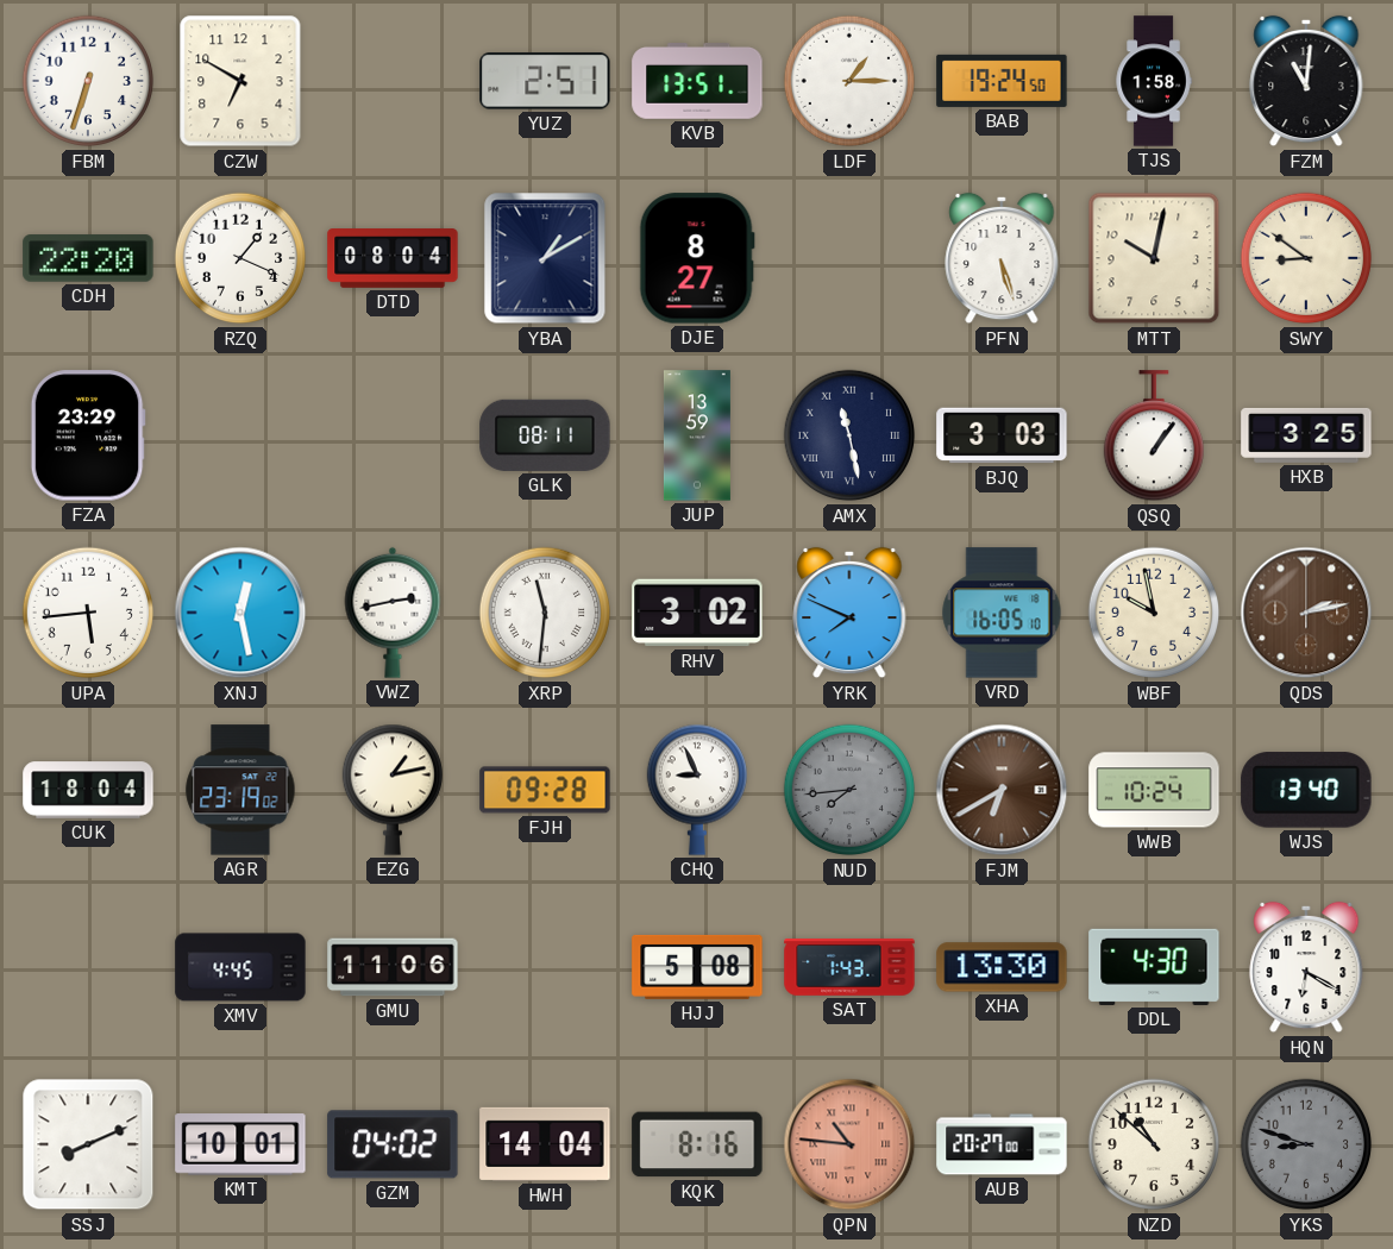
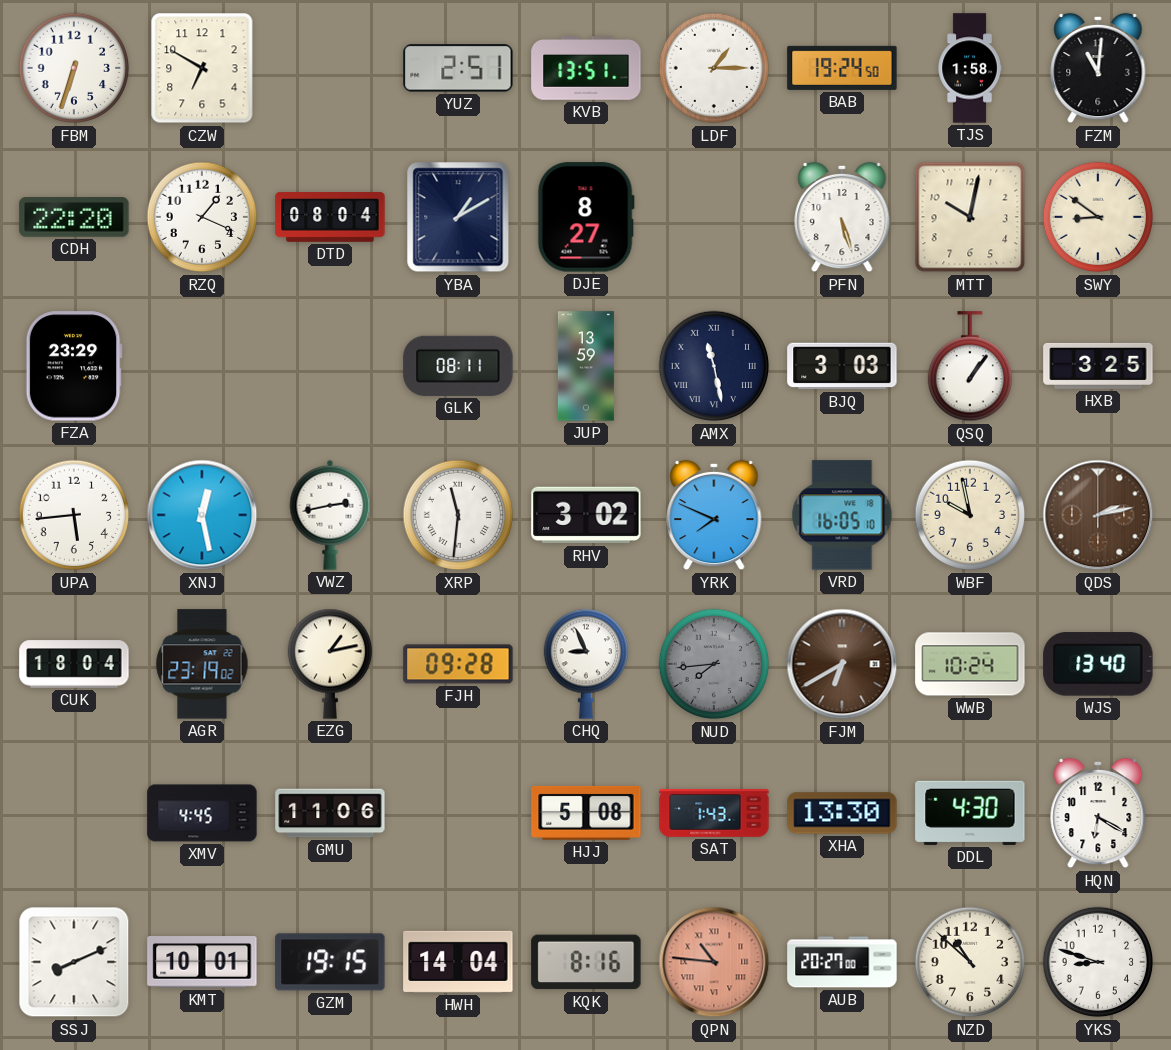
GZM: 04:02 -> 19:15
YKS dial: grey -> white
